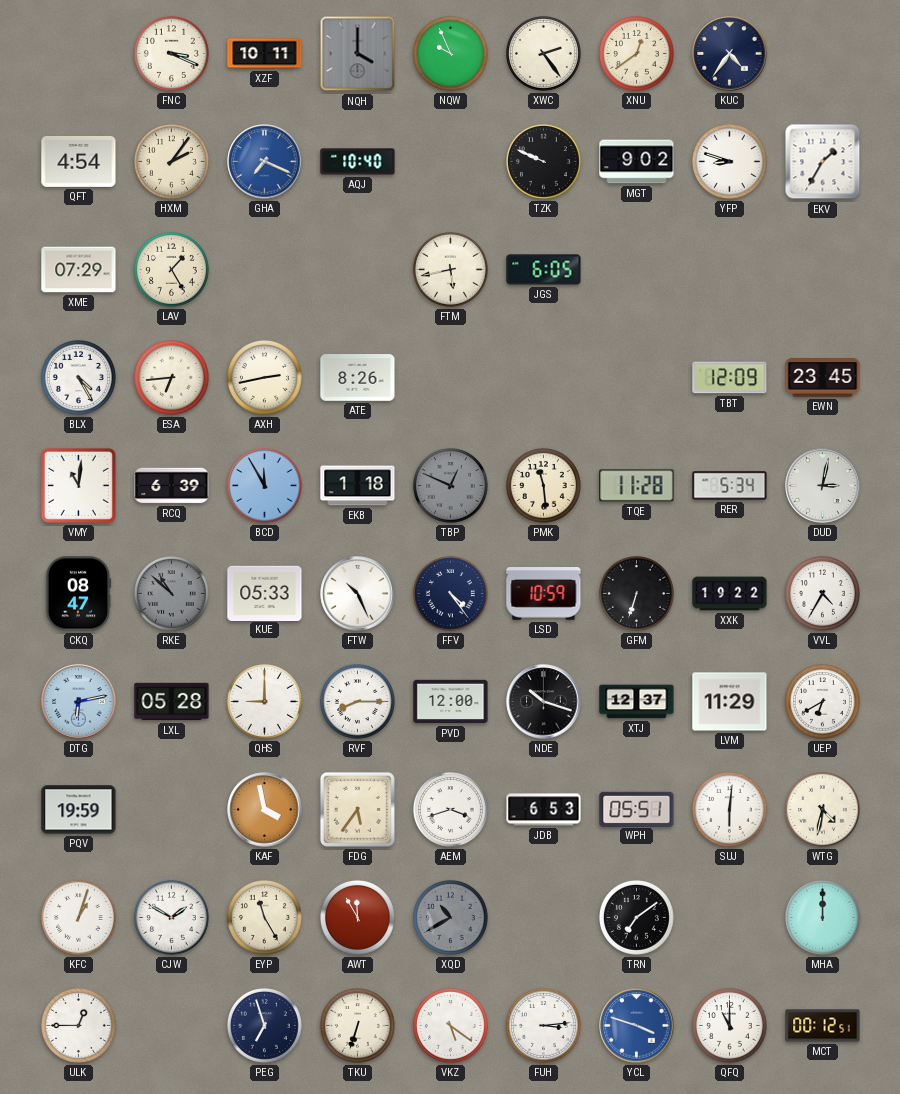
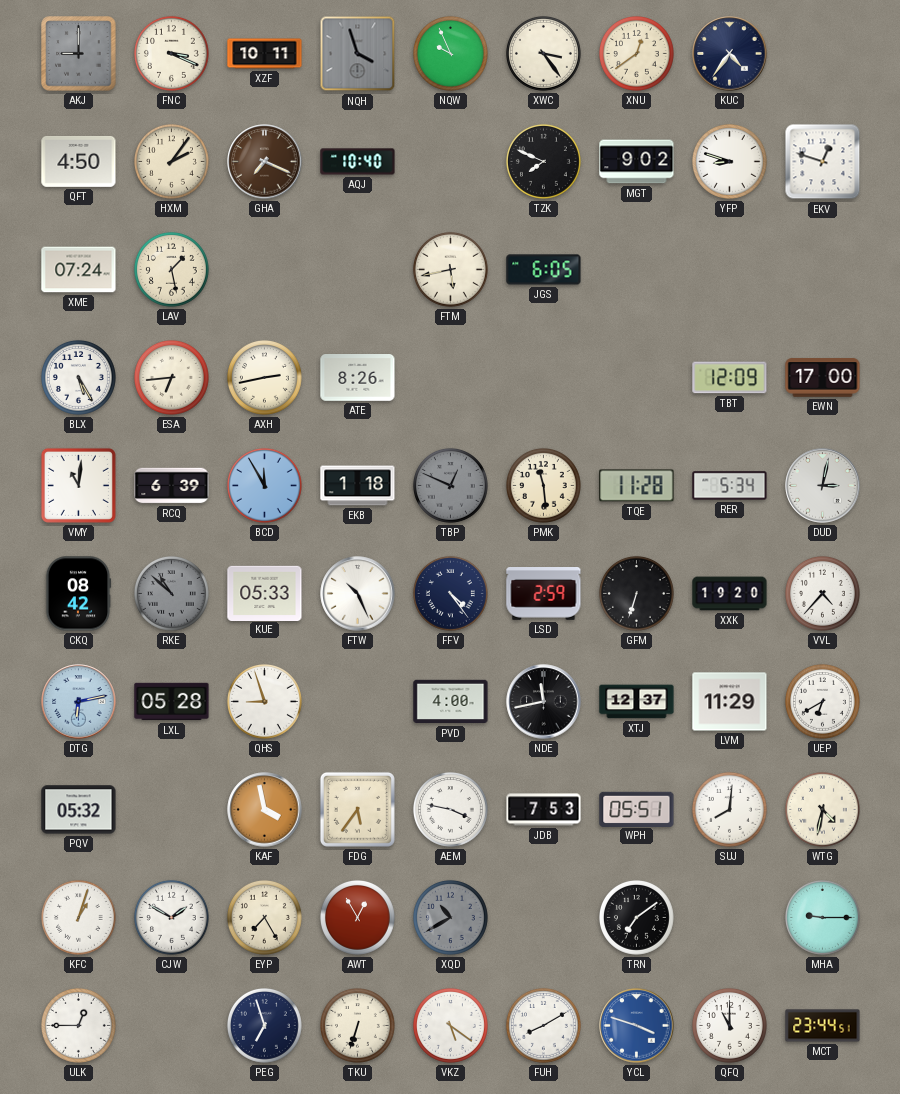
AKJ: none -> 9:00
NQH: 4:00 -> 3:57
XWC: 2:24 -> 3:24
QFT: 4:54 -> 4:50
GHA dial: blue -> brown
TZK: 9:49 -> 7:49
EKV: 1:35 -> 12:48
XME: 07:29 -> 07:24
LAV: 1:25 -> 1:28
BLX: 4:25 -> 5:25
EWN: 23:45 -> 17:00
CKQ: 08:47 -> 08:42
LSD: 10:59 -> 2:59
XXK: 19:22 -> 19:20
VVL: 4:35 -> 4:37
QHS: 9:00 -> 8:57
RVF: 8:15 -> none
PVD: 12:00 -> 4:00
NDE: 10:18 -> 11:43
PQV: 19:59 -> 05:32
AEM: 3:42 -> 3:47
JDB: 6:53 -> 7:53
SUJ: 6:01 -> 8:01
EYP: 11:25 -> 7:25
AWT: 11:55 -> 12:55
MHA: 12:00 -> 9:15
FUH: 3:14 -> 8:10
MCT: 00:12 -> 23:44
